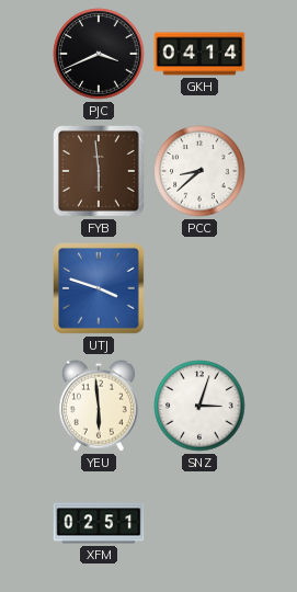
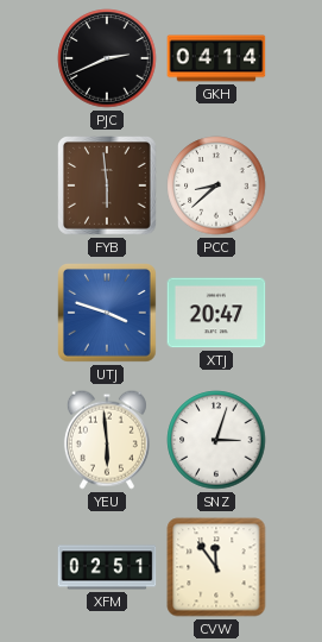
PJC: 3:41 -> 2:41
XTJ: none -> 20:47
CVW: none -> 11:54
